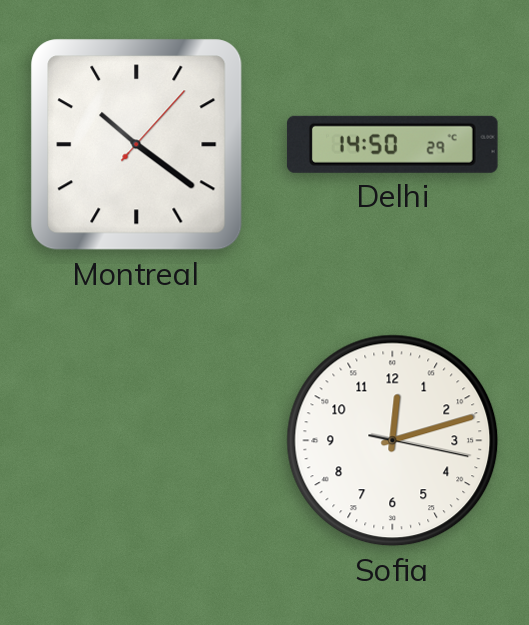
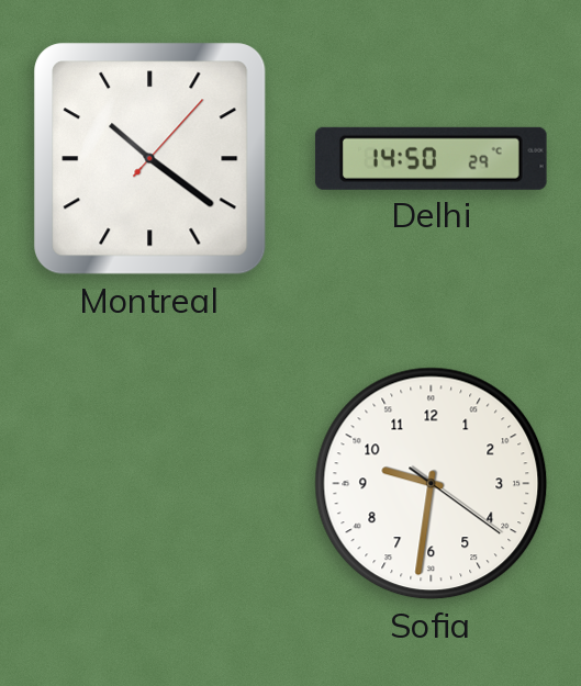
Sofia: 12:12 -> 9:31
